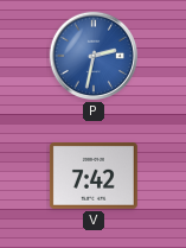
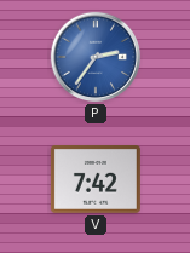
P: 2:32 -> 2:36
